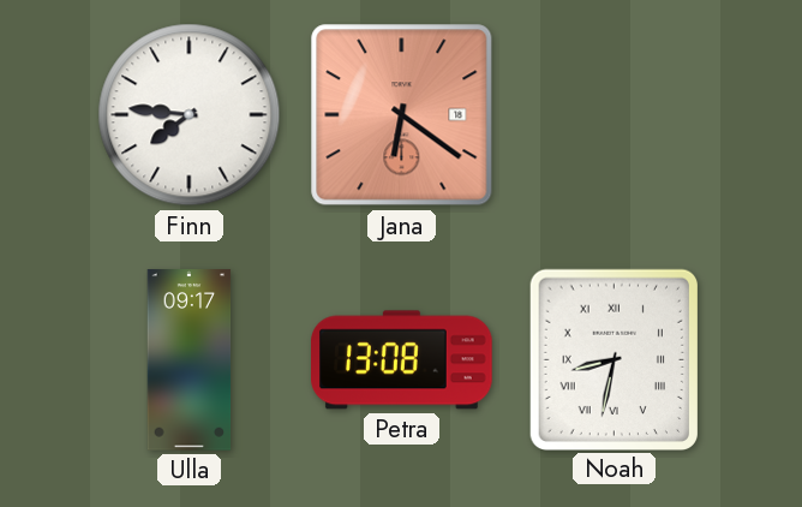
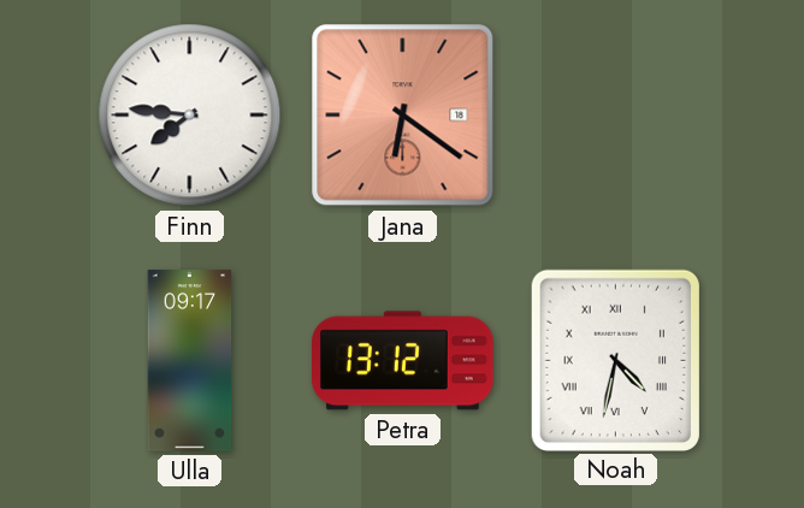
Petra: 13:08 -> 13:12
Noah: 8:32 -> 4:32
